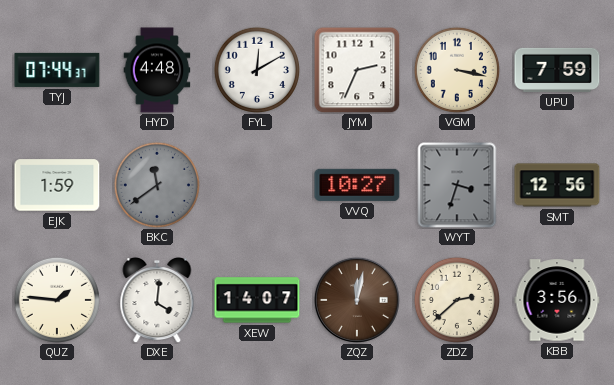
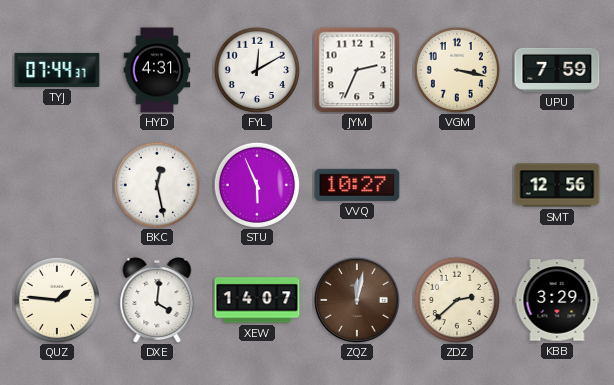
HYD: 4:48 -> 4:31
EJK: 1:59 -> none
BKC: 11:39 -> 12:28
BKC dial: grey -> white
STU: none -> 5:56
WYT: 3:33 -> none
KBB: 3:56 -> 3:29
